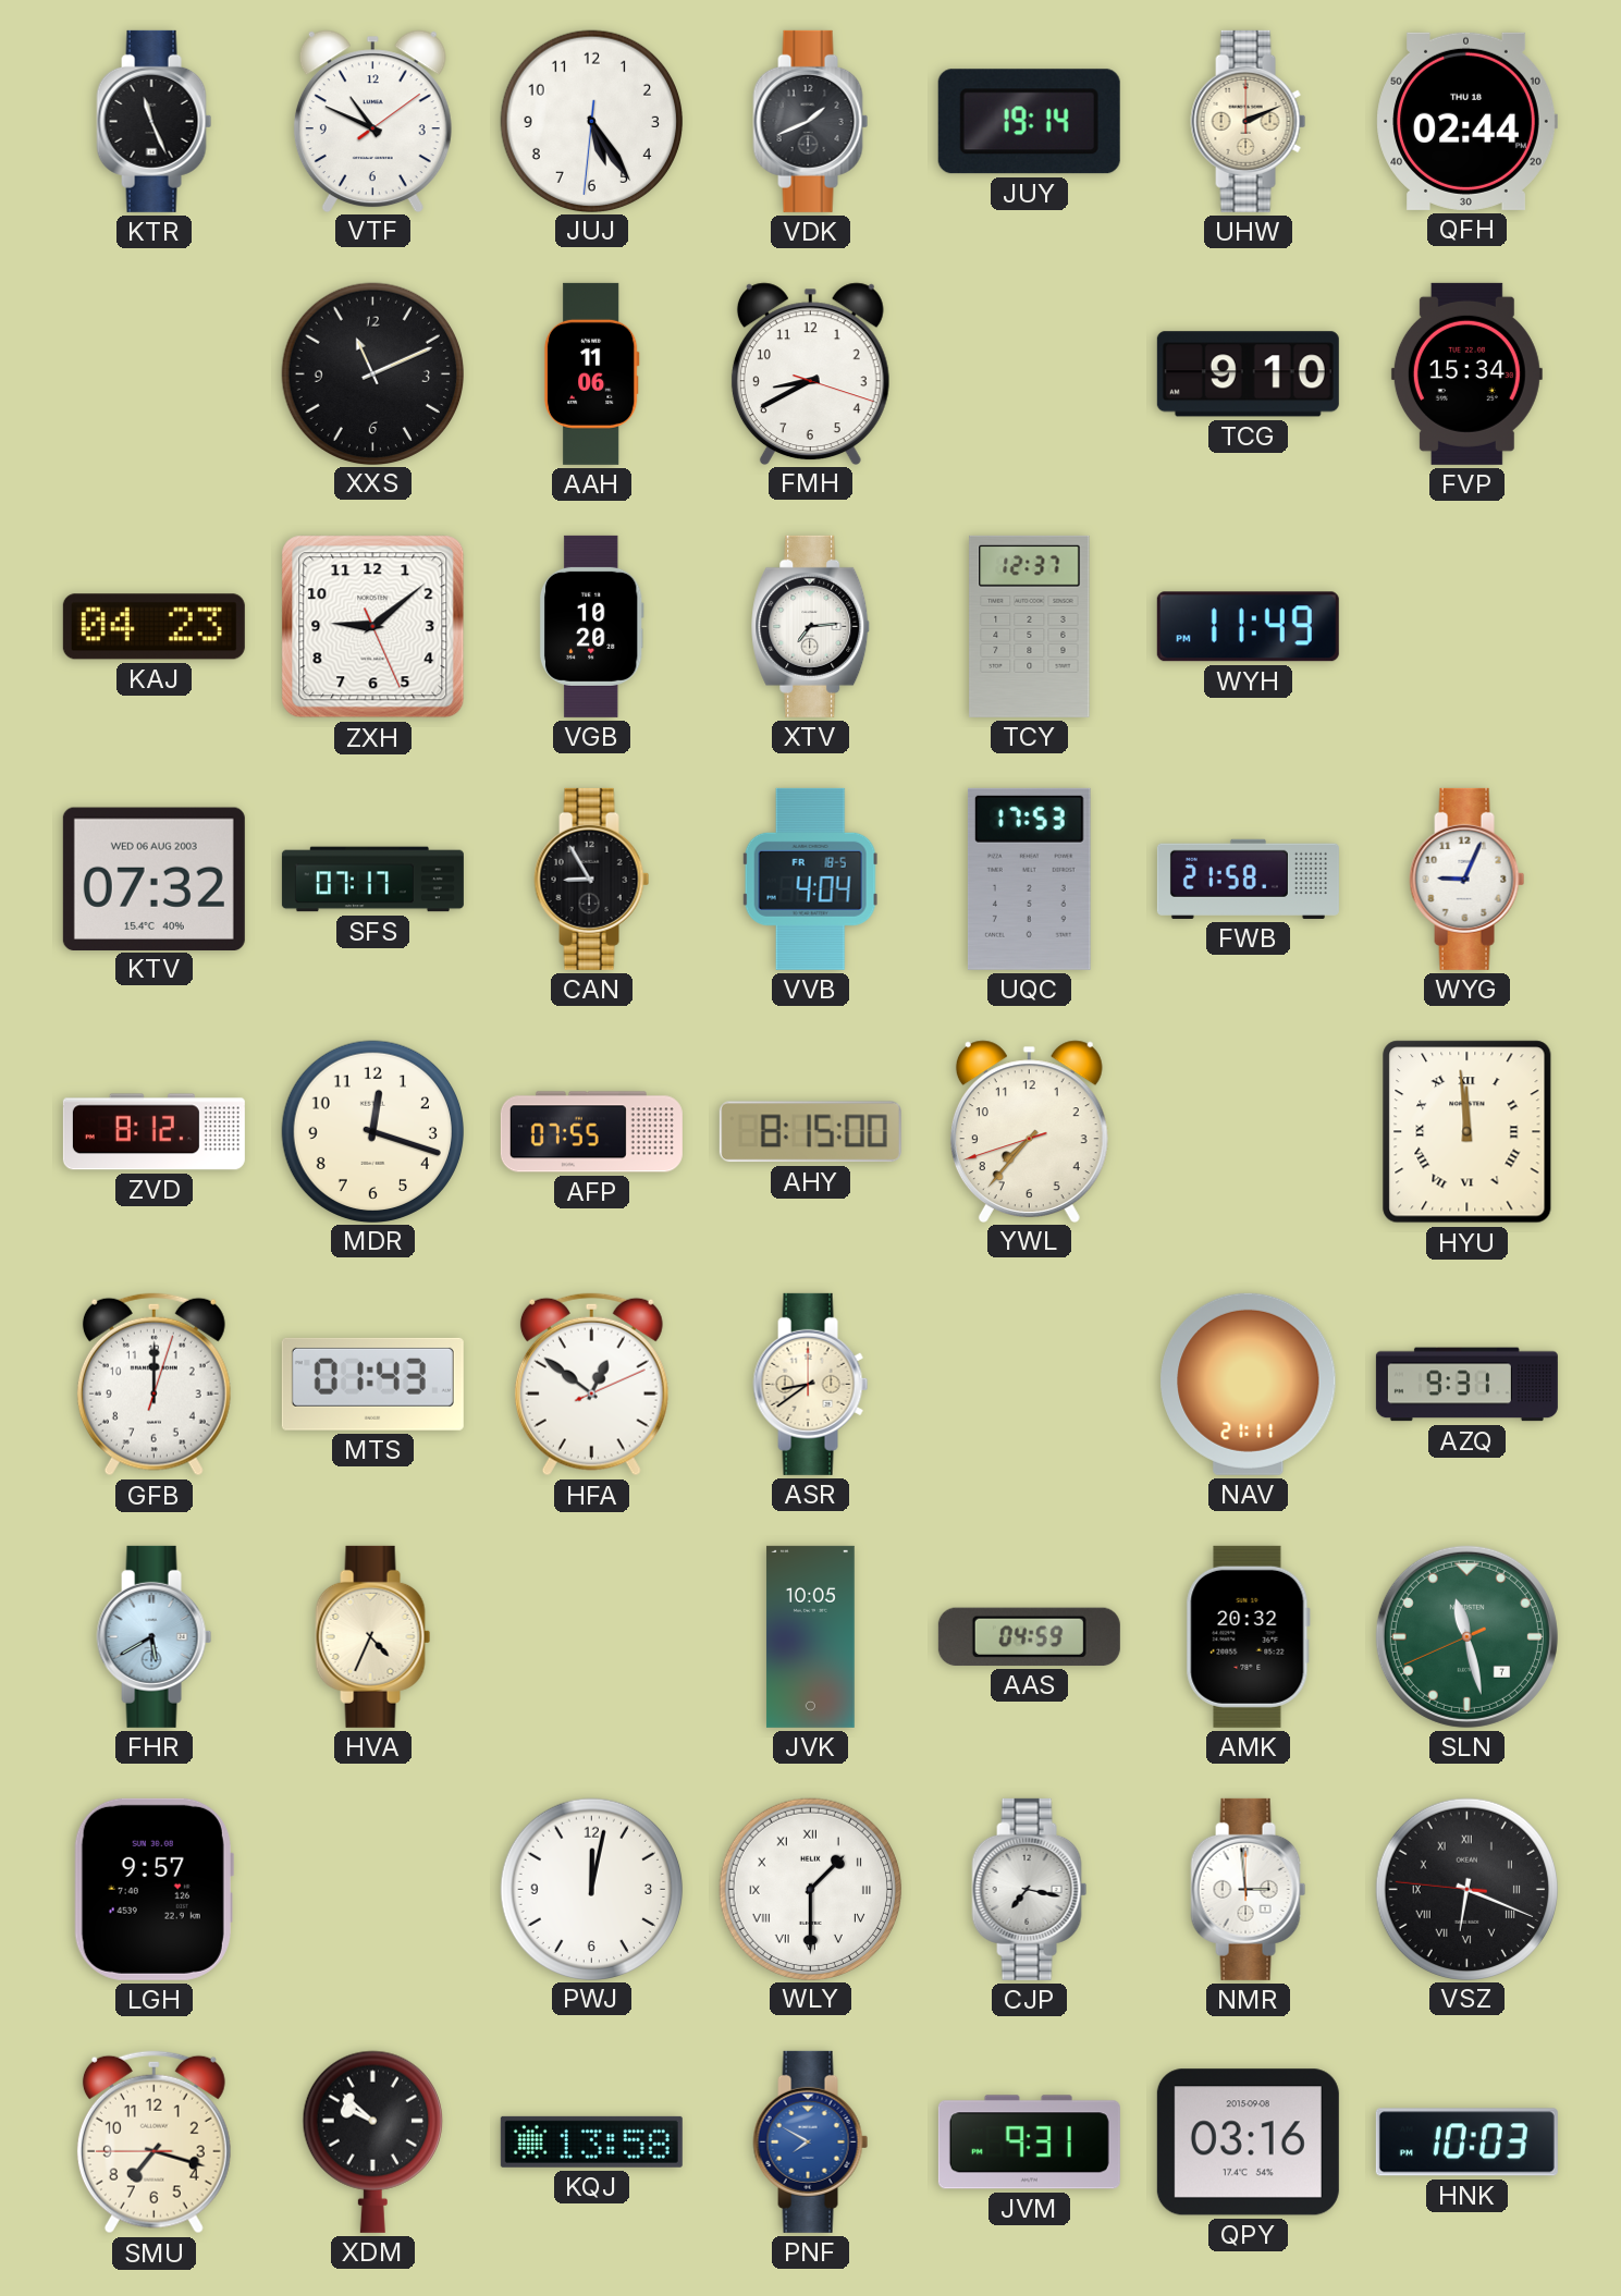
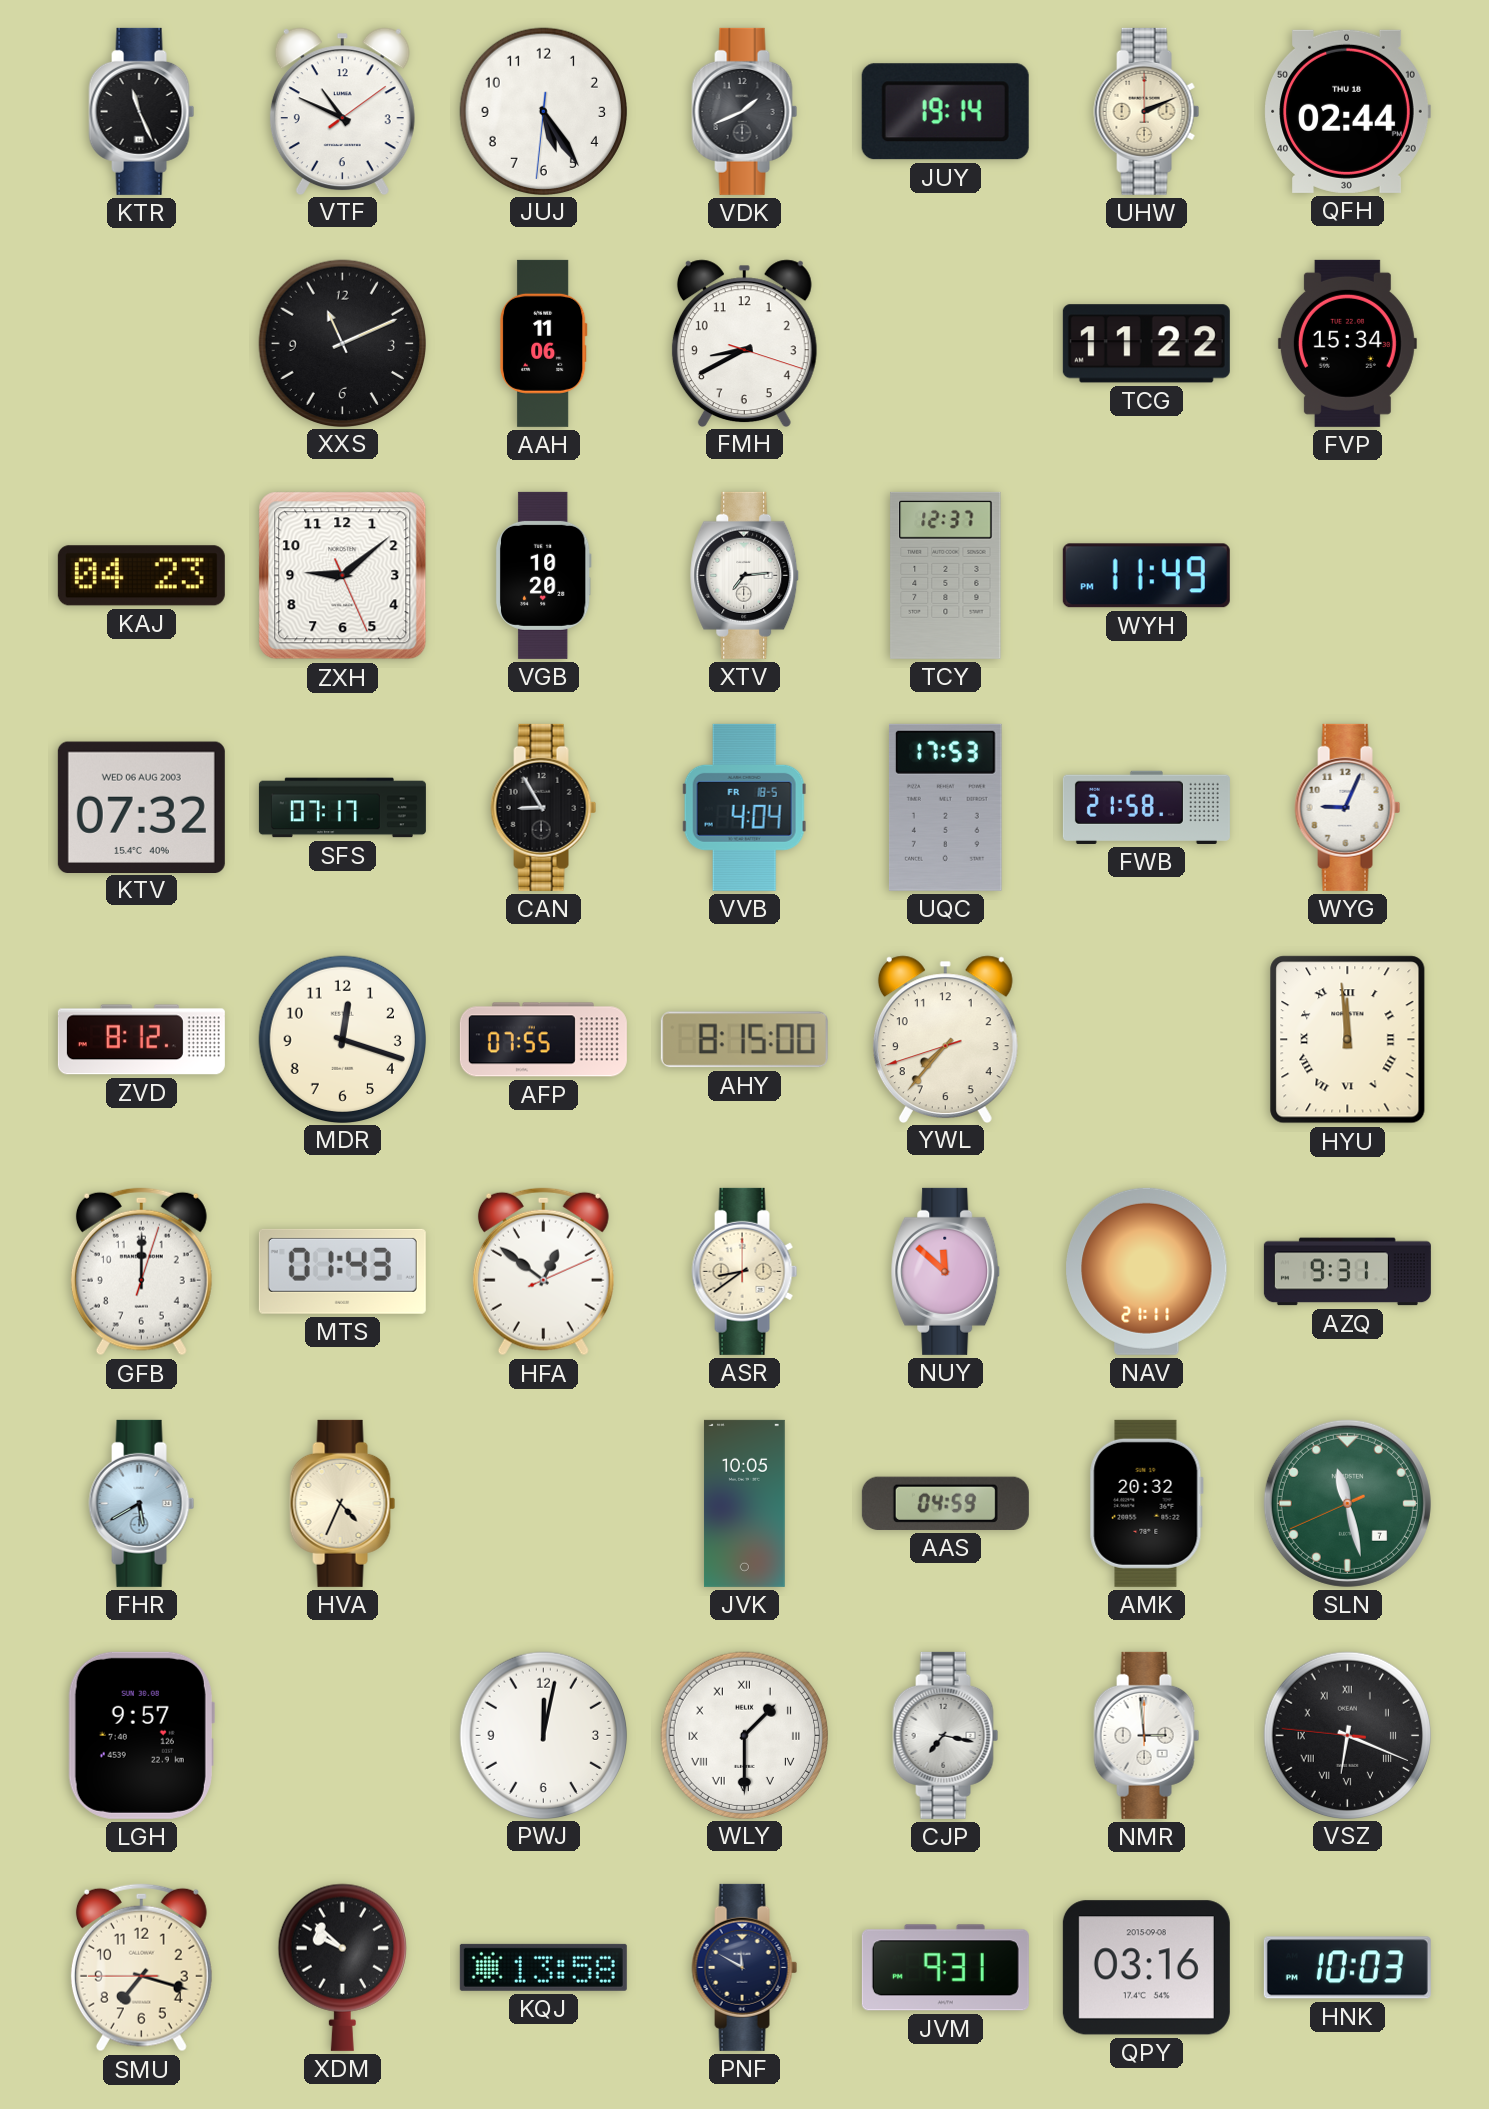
TCG: 9:10 -> 11:22
NUY: none -> 11:52
PNF: 7:50 -> 11:50
PNF dial: blue -> navy
